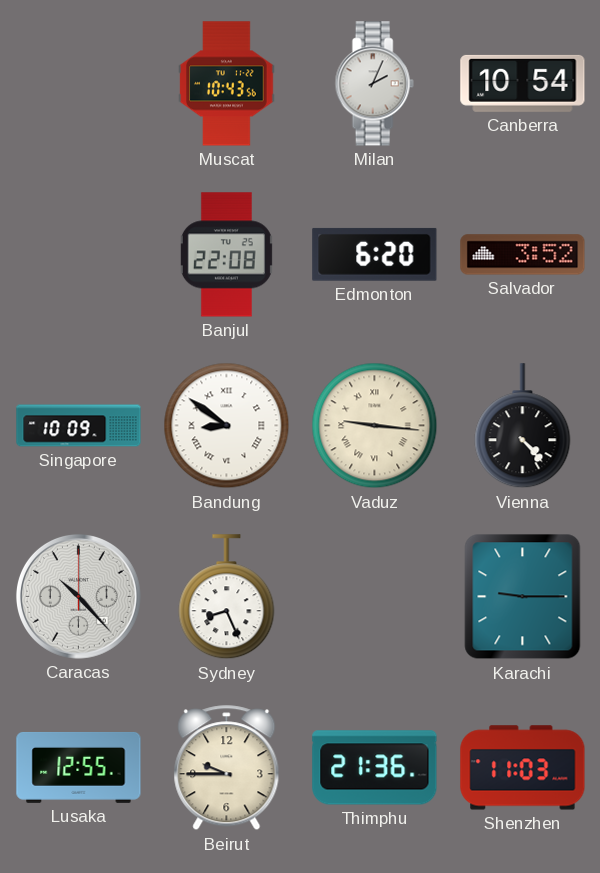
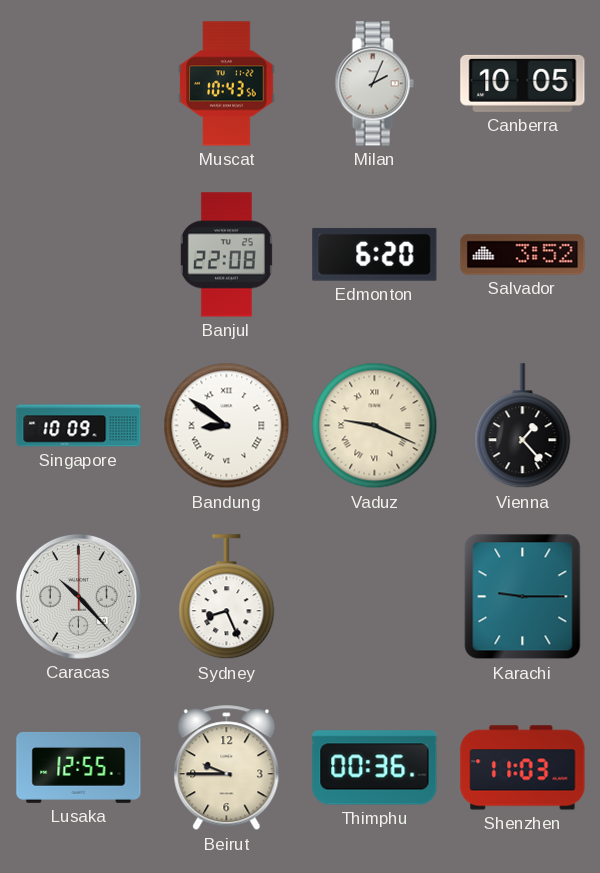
Canberra: 10:54 -> 10:05
Vaduz: 9:16 -> 9:19
Vienna: 4:23 -> 1:23
Thimphu: 21:36 -> 00:36
